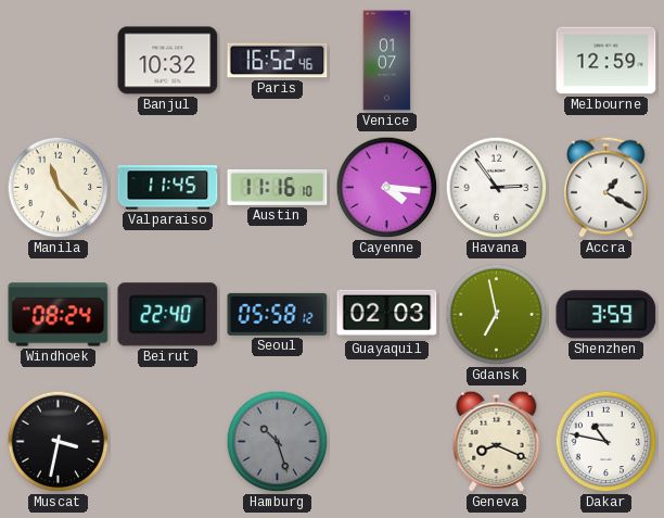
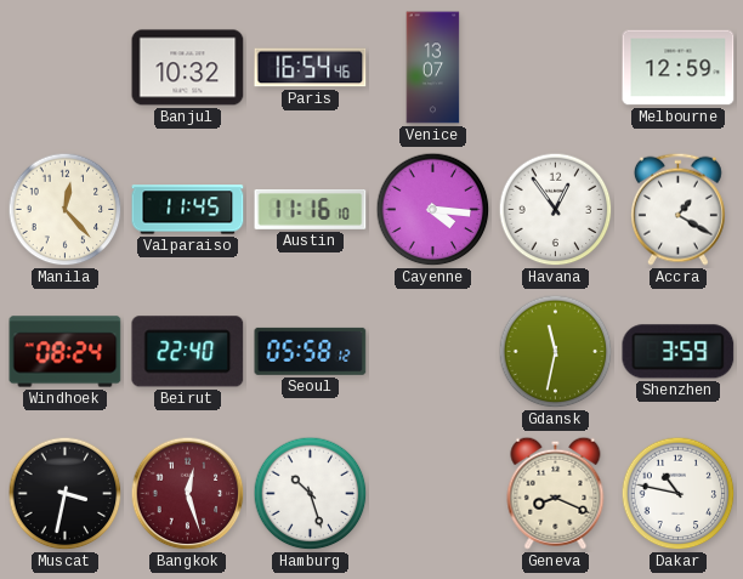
Paris: 16:52 -> 16:54
Venice: 01:07 -> 13:07
Manila: 11:23 -> 12:23
Havana: 2:54 -> 12:54
Guayaquil: 02:03 -> none
Gdansk: 6:58 -> 11:32
Bangkok: none -> 12:27
Hamburg dial: grey -> white
